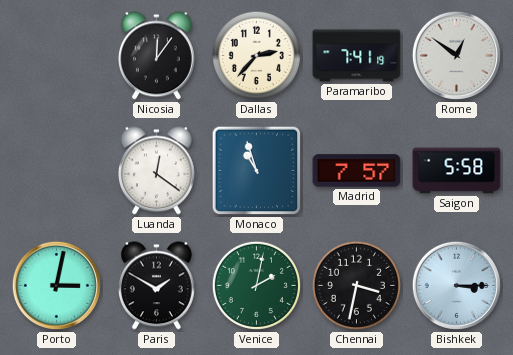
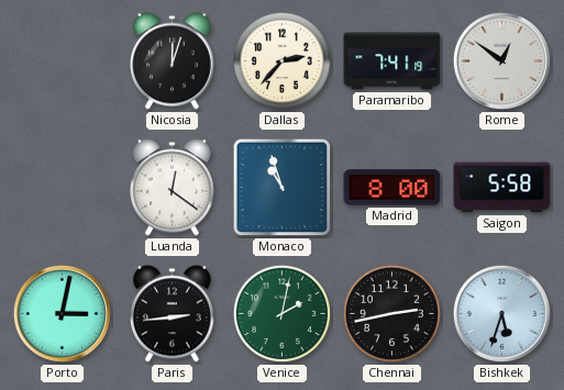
Nicosia: 12:06 -> 12:03
Madrid: 7:57 -> 8:00
Paris: 1:50 -> 2:44
Chennai: 3:32 -> 2:43
Bishkek: 3:15 -> 5:33
